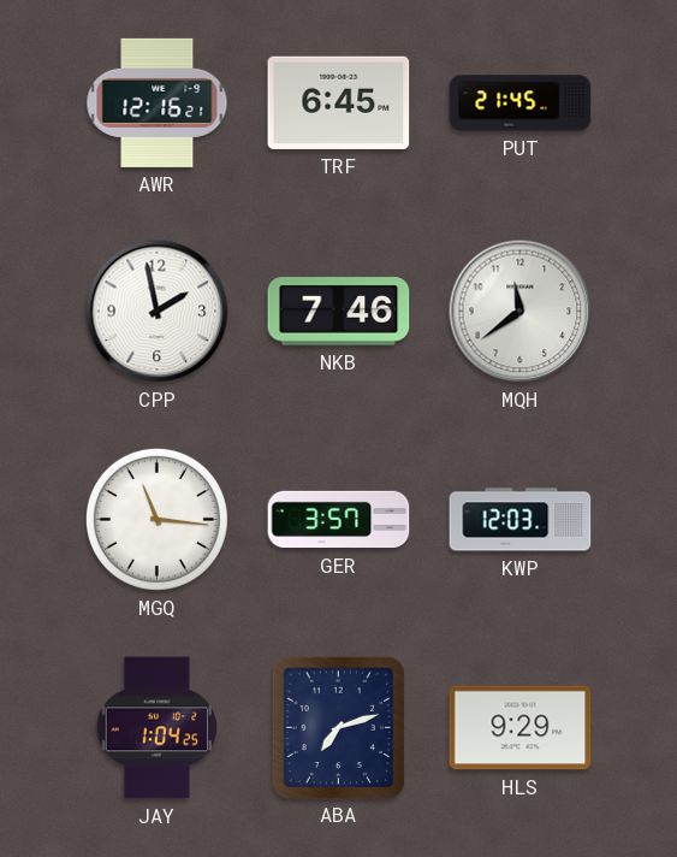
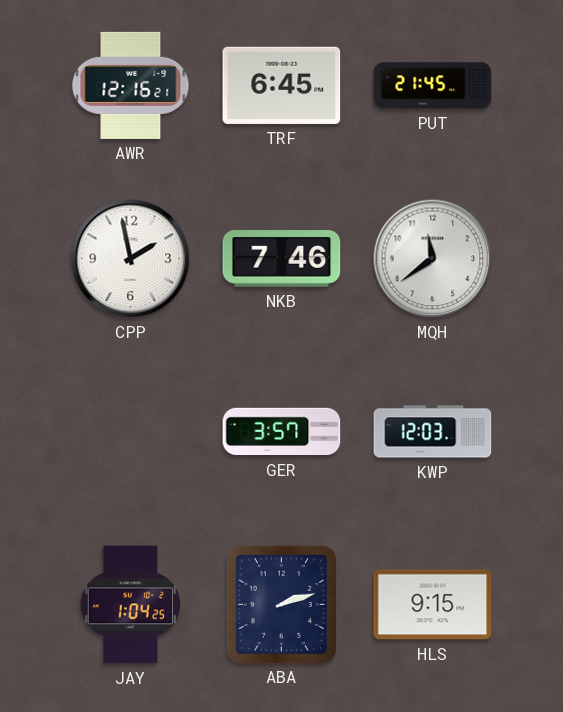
MGQ: 11:16 -> none
ABA: 7:12 -> 2:12
HLS: 9:29 -> 9:15
